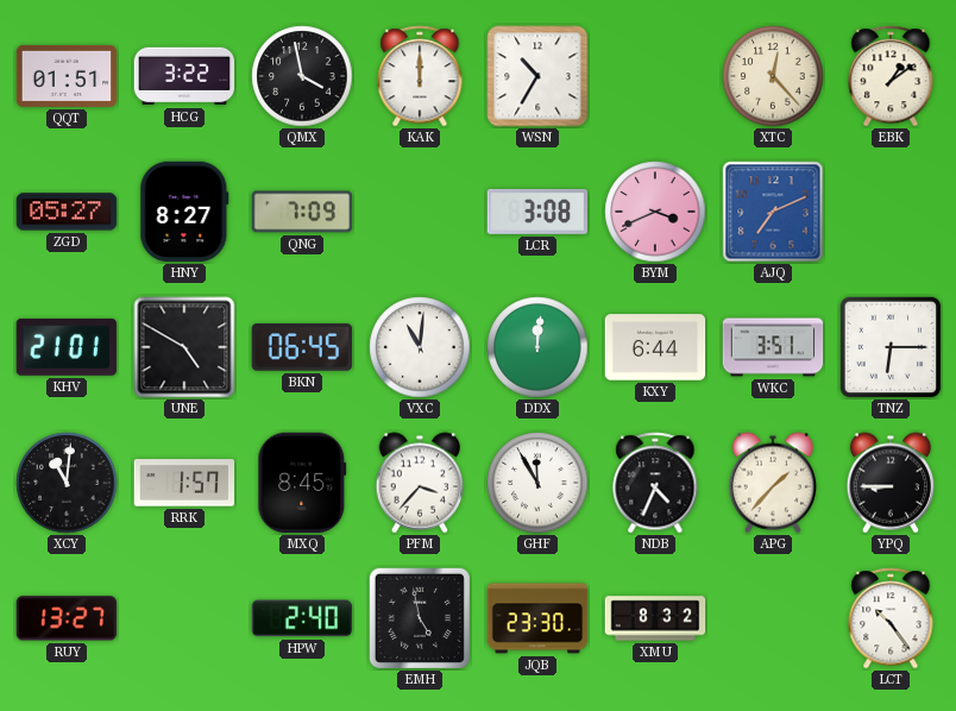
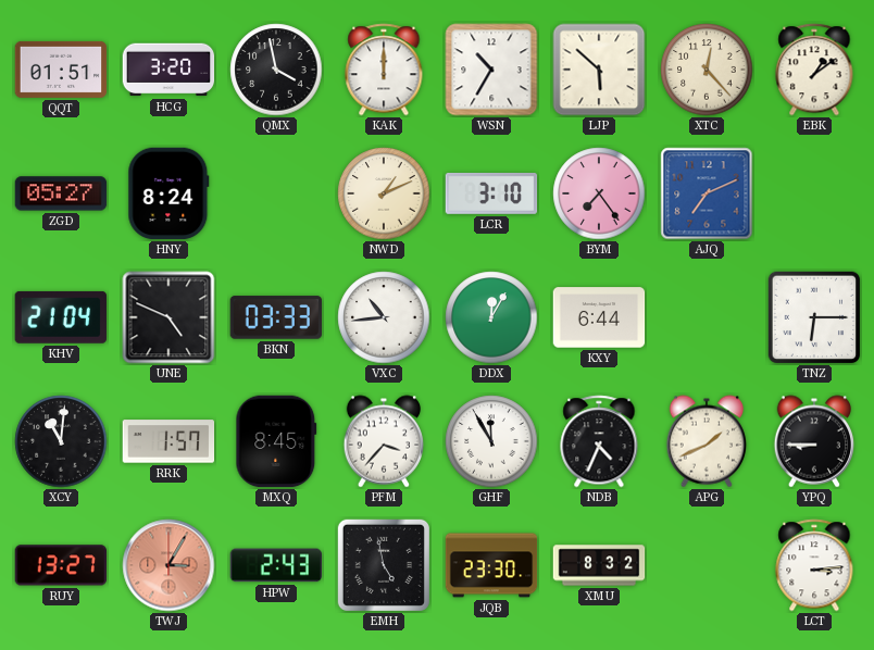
HCG: 3:22 -> 3:20
LJP: none -> 5:52
HNY: 8:27 -> 8:24
QNG: 7:09 -> none
NWD: none -> 1:11
LCR: 3:08 -> 3:10
BYM: 3:41 -> 7:24
KHV: 21:01 -> 21:04
UNE: 4:50 -> 4:49
BKN: 06:45 -> 03:33
VXC: 11:01 -> 10:44
DDX: 12:01 -> 12:05
WKC: 3:51 -> none
APG: 1:37 -> 1:41
TWJ: none -> 3:05
HPW: 2:40 -> 2:43
LCT: 10:24 -> 3:14
